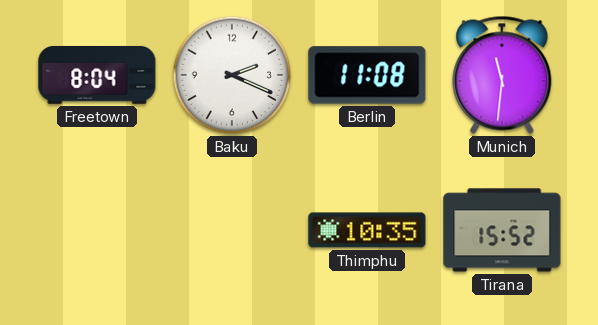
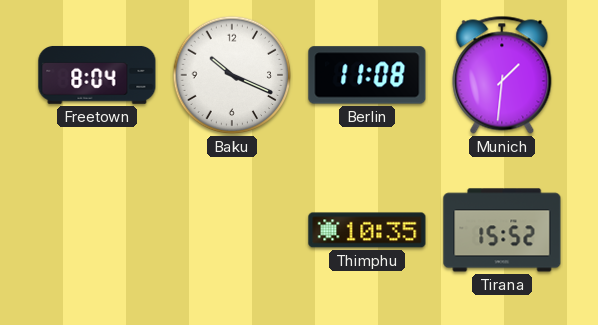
Baku: 2:19 -> 10:19
Munich: 11:31 -> 1:31
